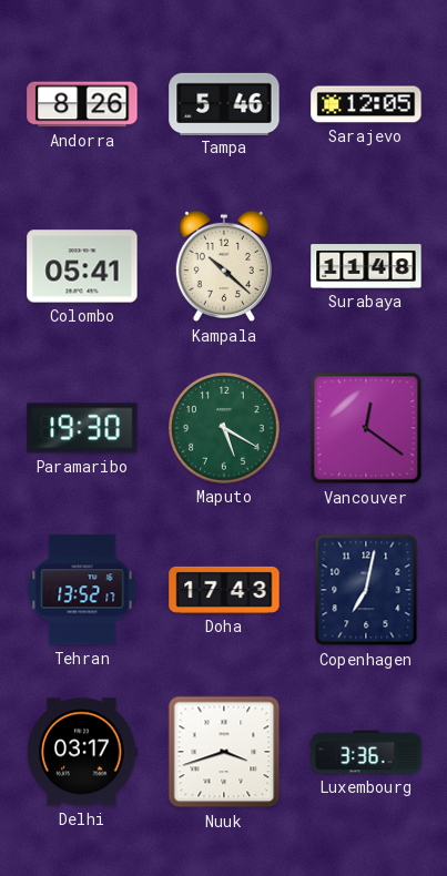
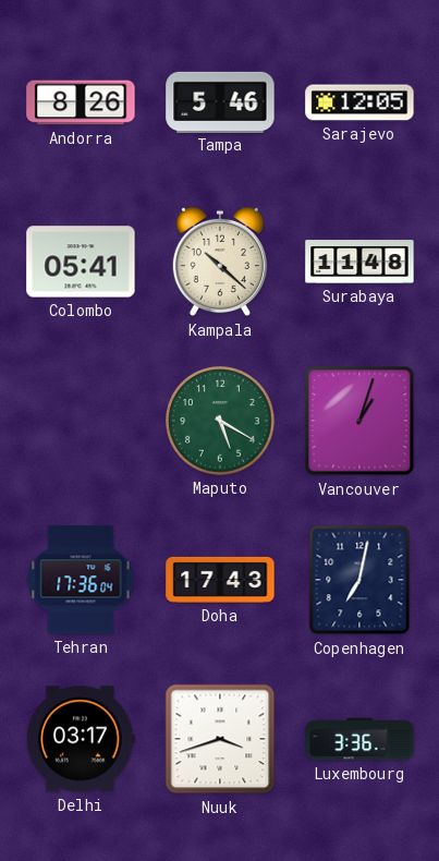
Paramaribo: 19:30 -> none
Vancouver: 12:21 -> 1:03
Tehran: 13:52 -> 17:36
